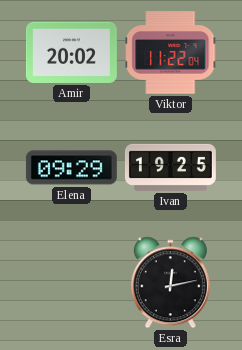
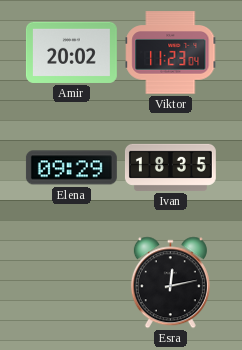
Viktor: 11:22 -> 11:23
Ivan: 19:25 -> 18:35
